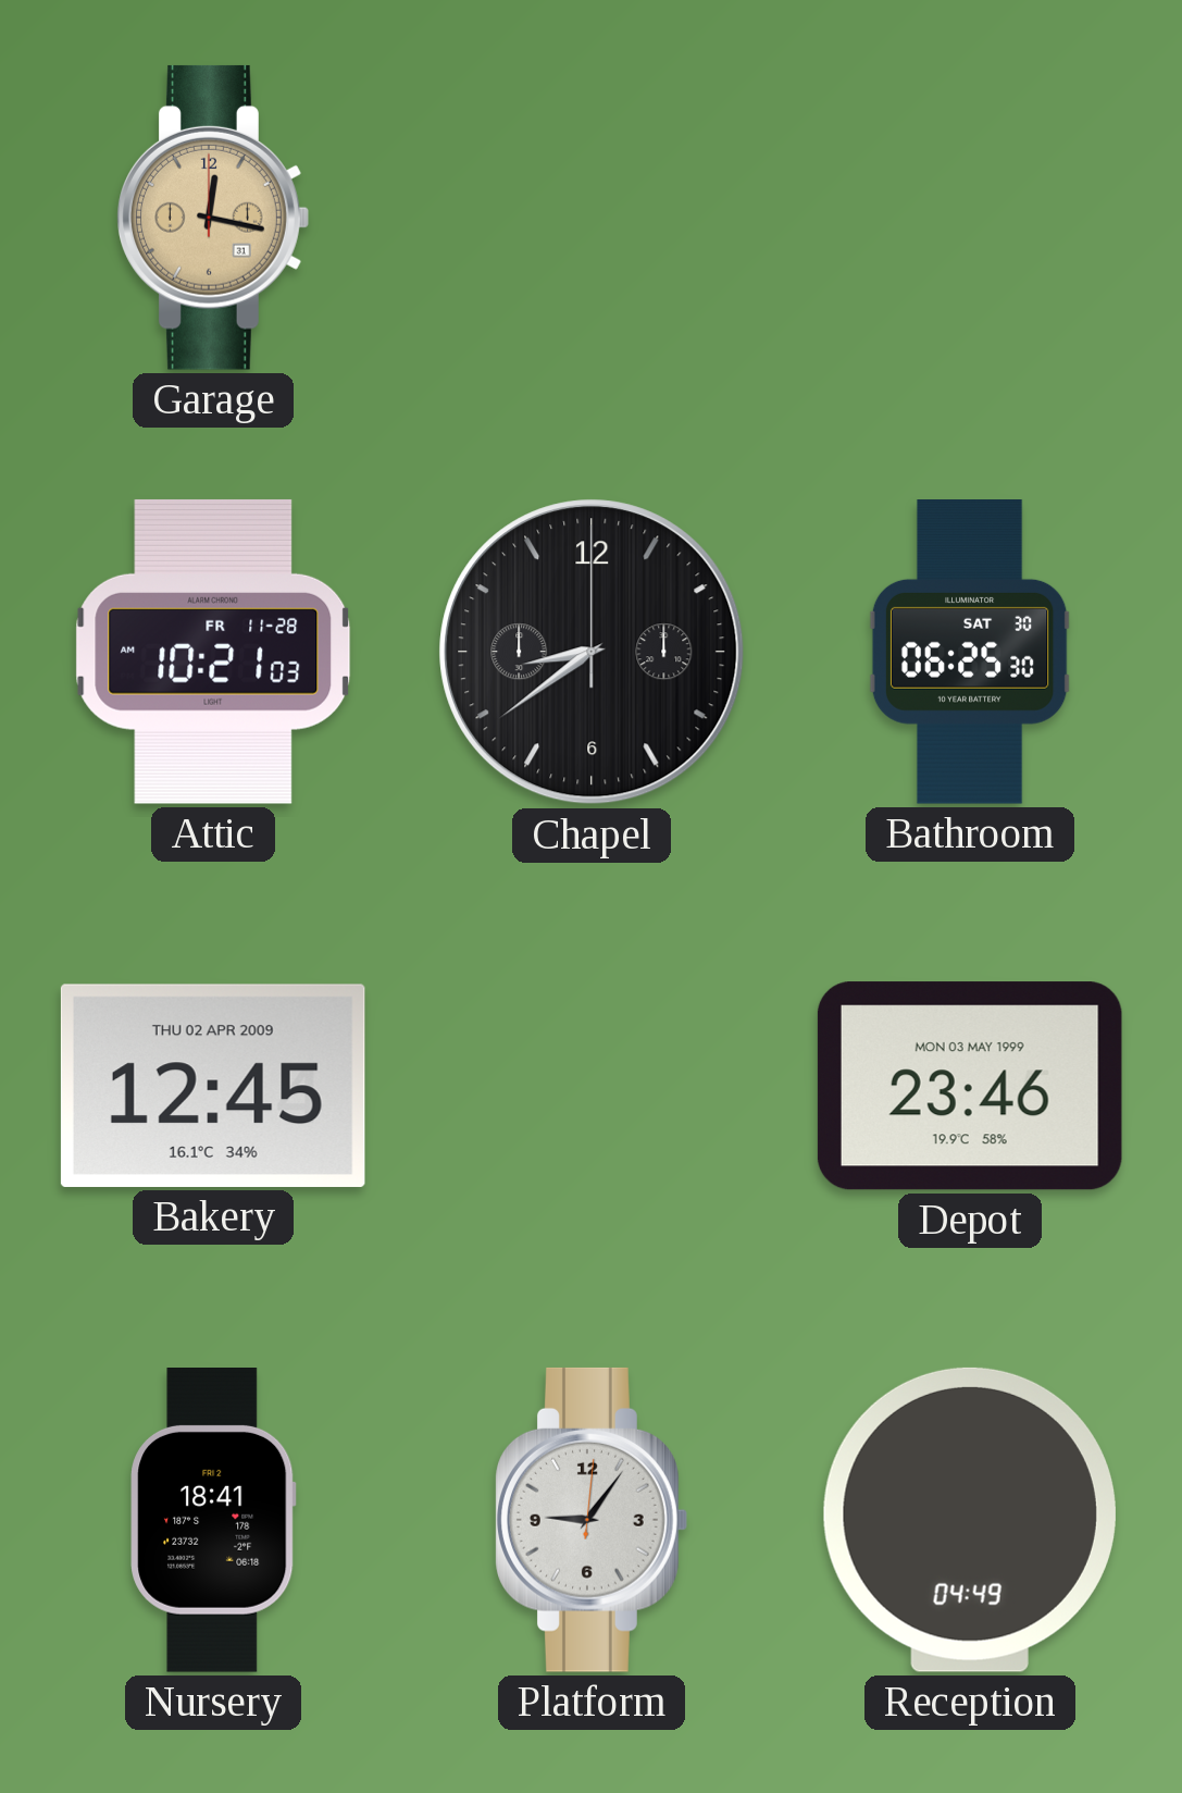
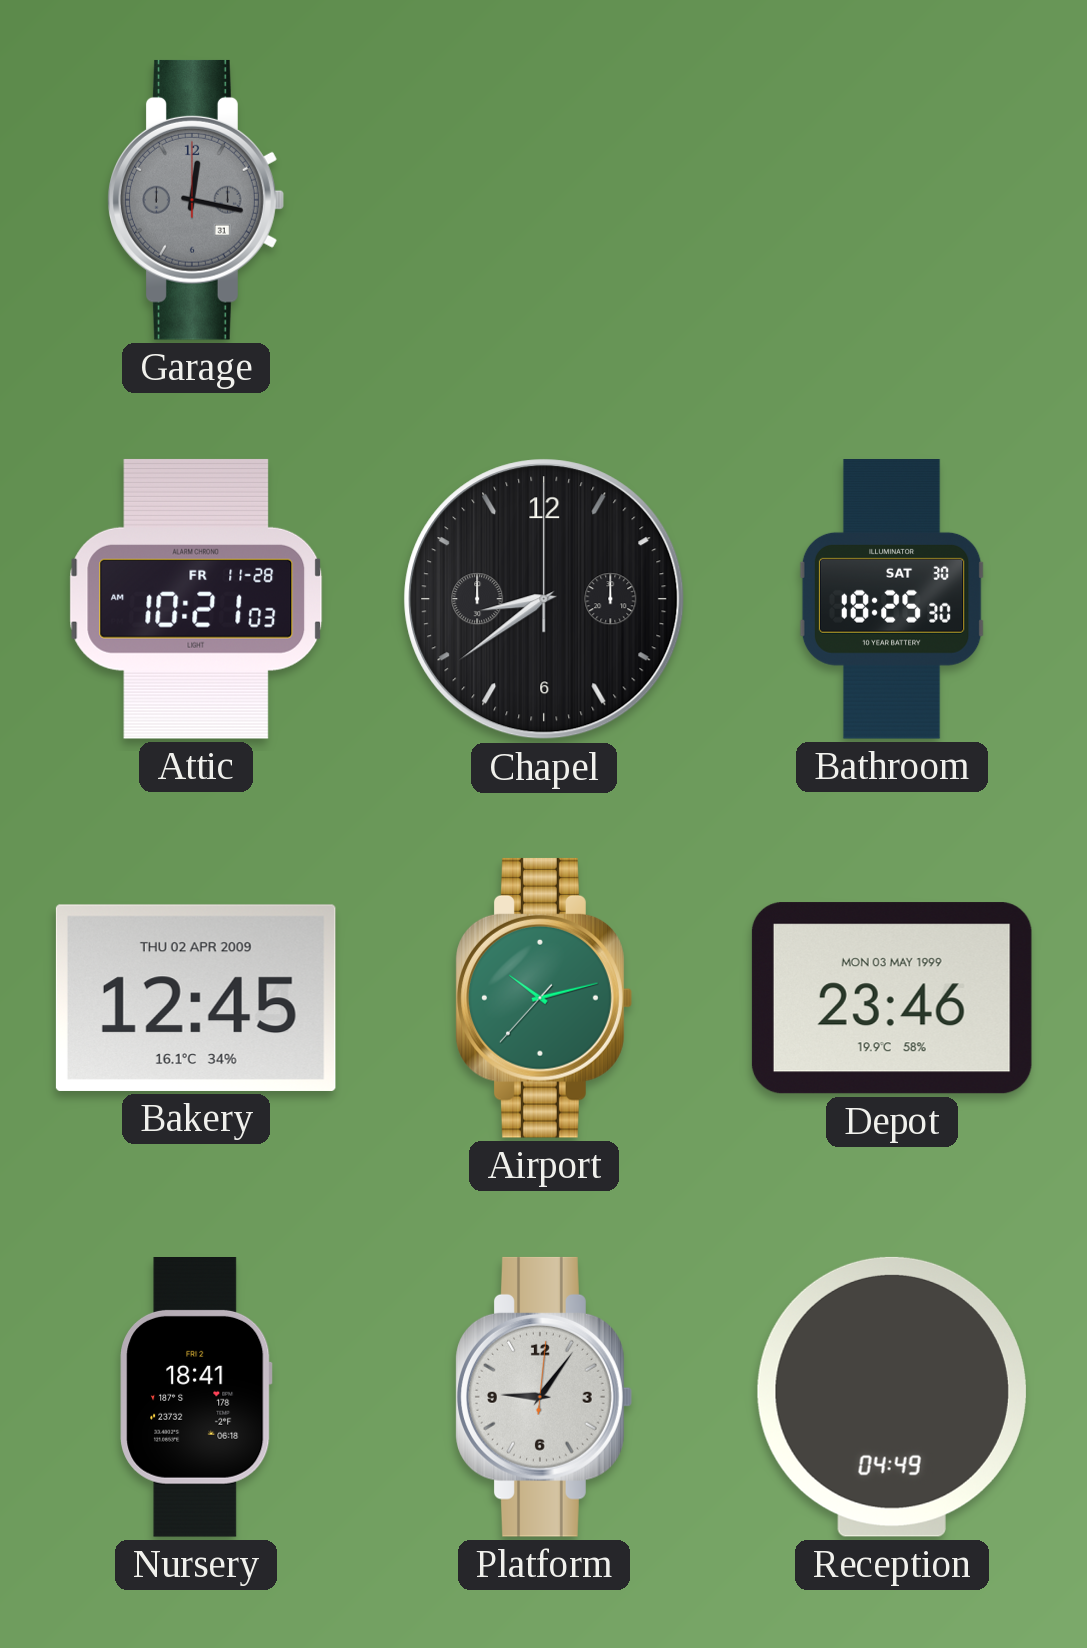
Garage dial: champagne -> grey
Bathroom: 06:25 -> 18:25
Airport: none -> 10:12
